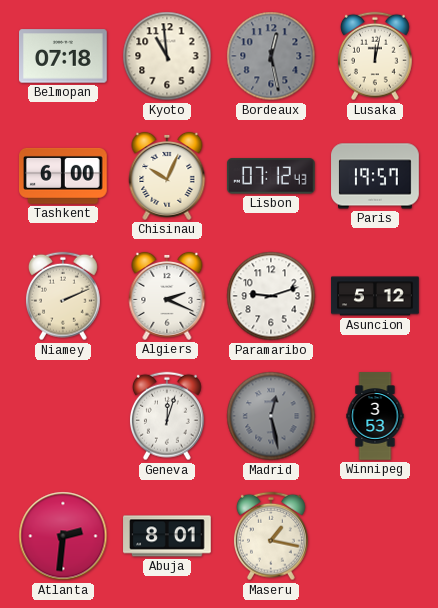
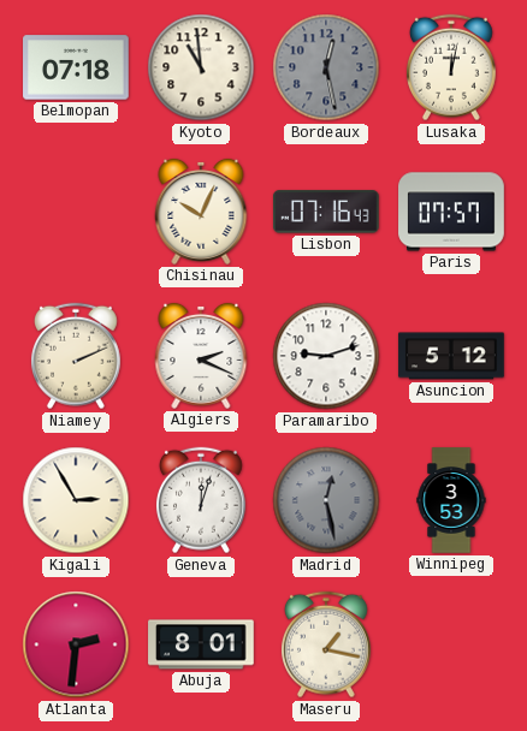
Tashkent: 6:00 -> none
Lisbon: 07:12 -> 07:16
Paris: 19:57 -> 07:57
Kigali: none -> 2:55
